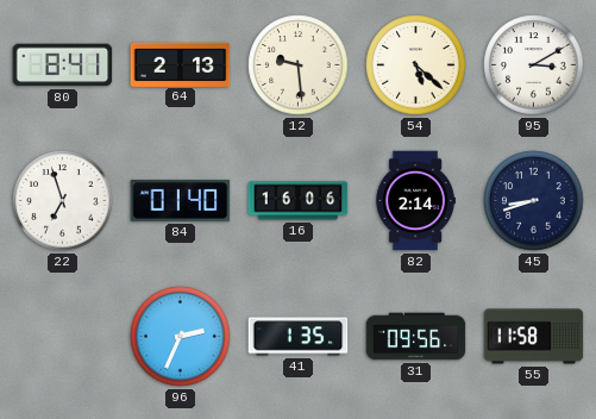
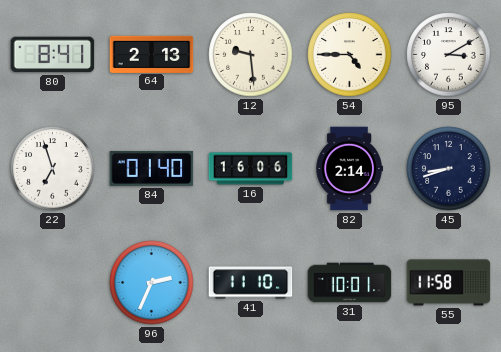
54: 5:22 -> 4:45
41: 1:35 -> 11:10
31: 09:56 -> 10:01
